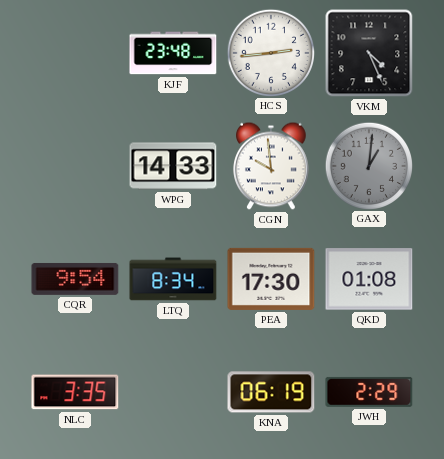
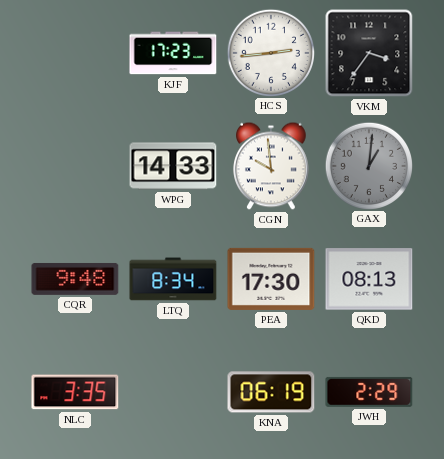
KJF: 23:48 -> 17:23
VKM: 4:26 -> 3:36
CQR: 9:54 -> 9:48
QKD: 01:08 -> 08:13
